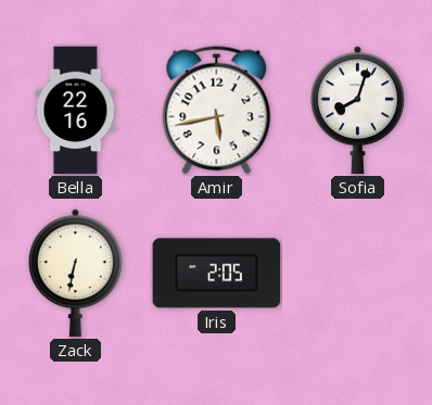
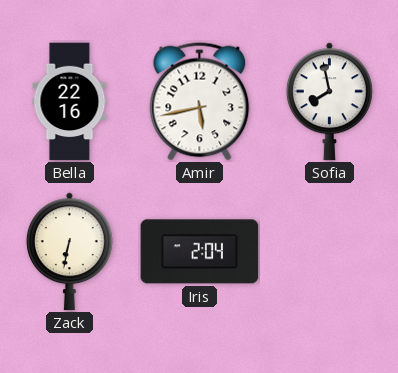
Sofia: 8:03 -> 7:58
Iris: 2:05 -> 2:04
